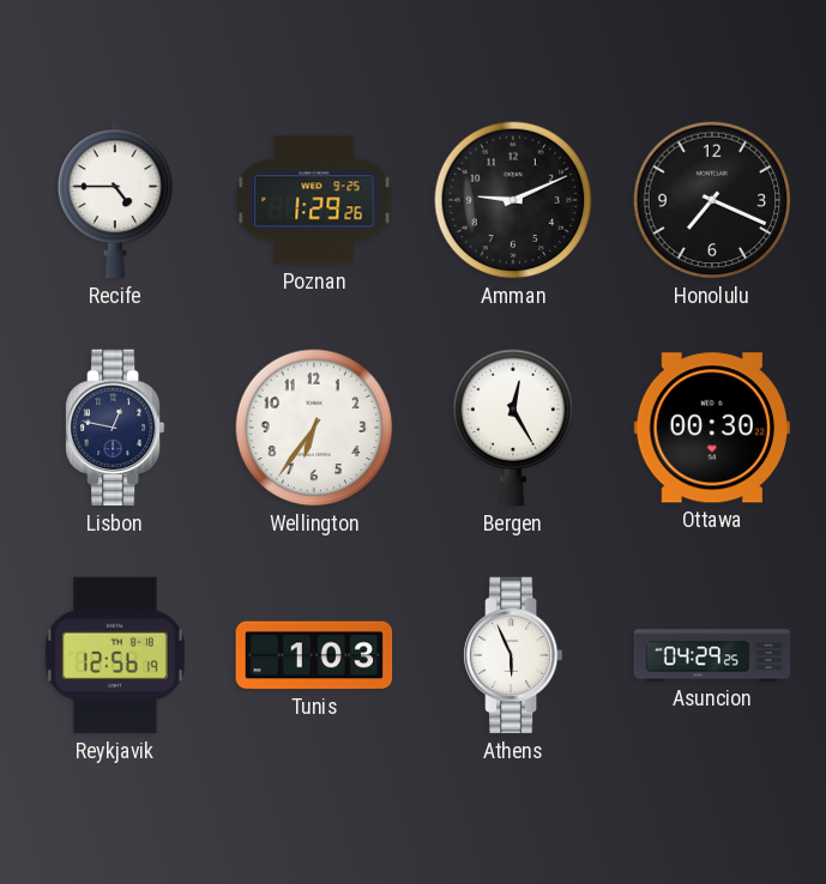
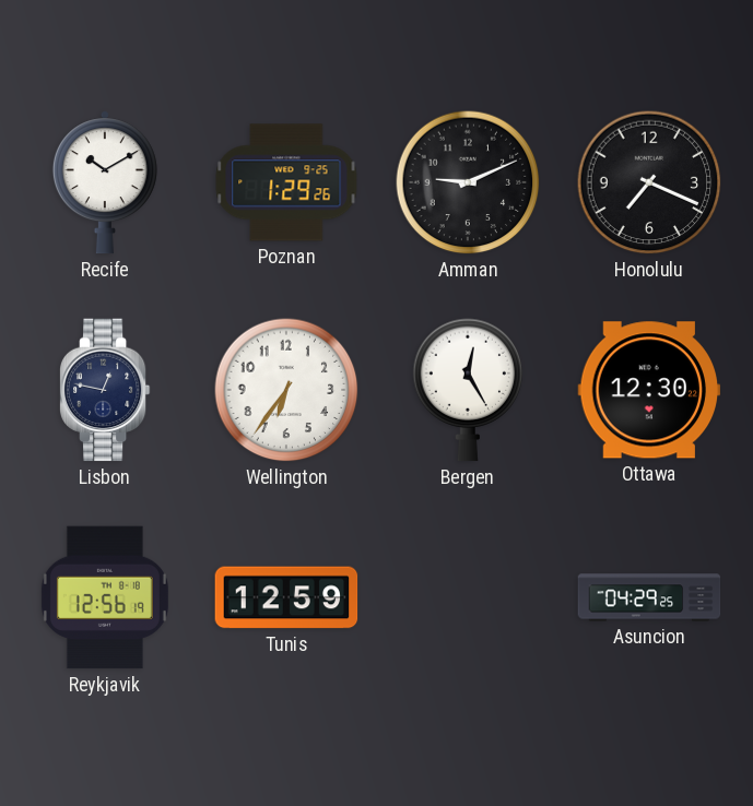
Recife: 4:45 -> 10:10
Ottawa: 00:30 -> 12:30
Tunis: 1:03 -> 12:59
Athens: 5:56 -> none
